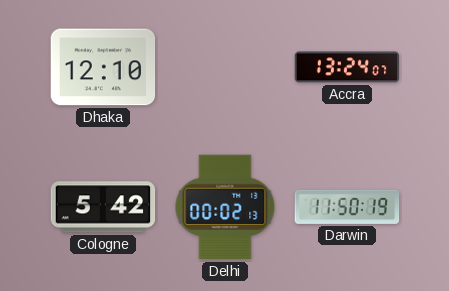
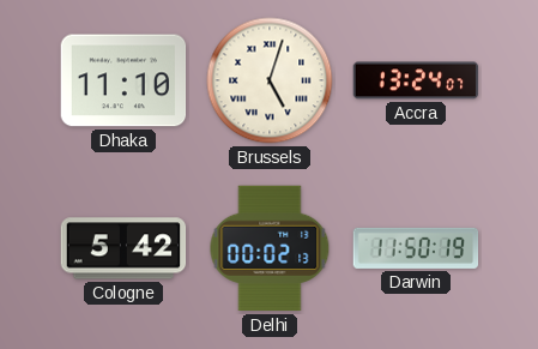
Dhaka: 12:10 -> 11:10
Brussels: none -> 5:03
